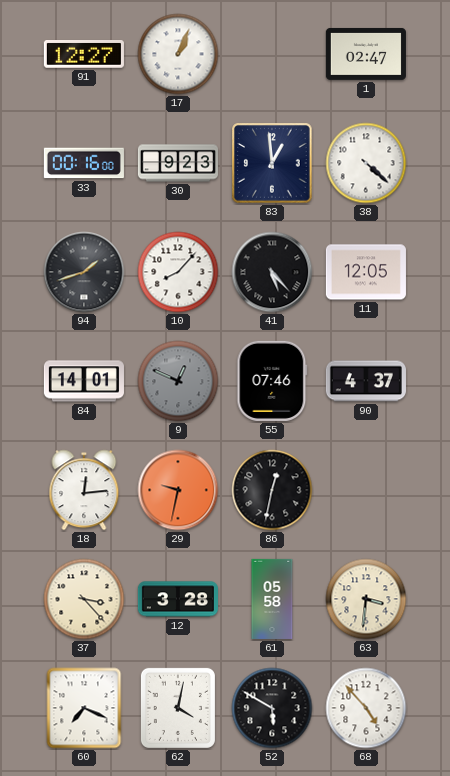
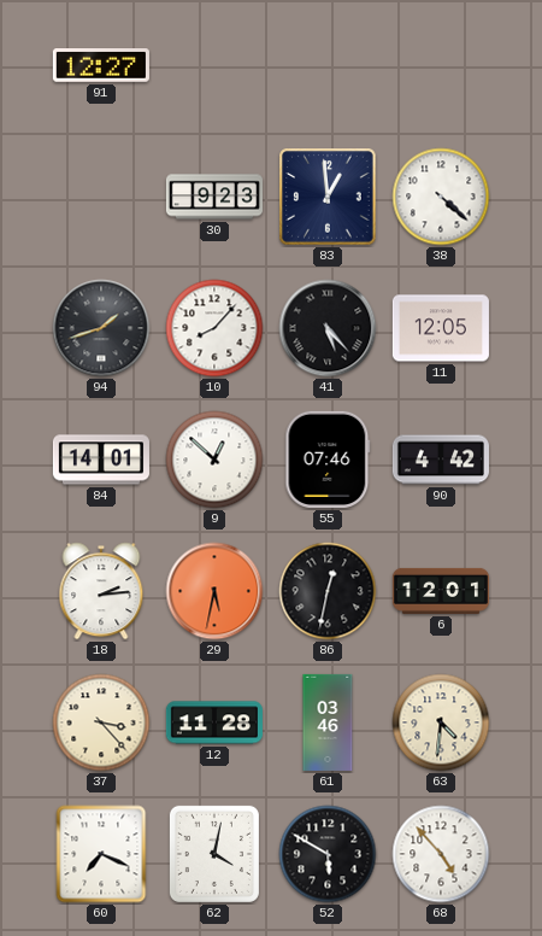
17: 1:04 -> none
1: 02:47 -> none
33: 00:16 -> none
9: 12:49 -> 12:52
9 dial: grey -> white
90: 4:37 -> 4:42
18: 12:14 -> 2:14
29: 9:32 -> 5:32
6: none -> 12:01
12: 3:28 -> 11:28
61: 05:58 -> 03:46
63: 3:31 -> 4:31
